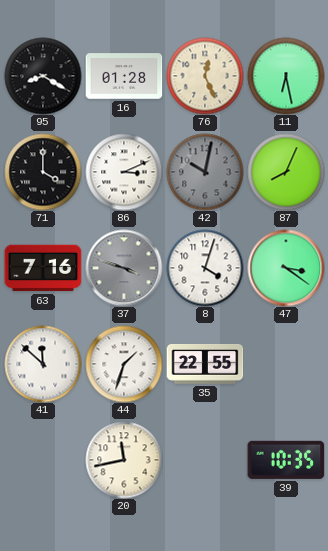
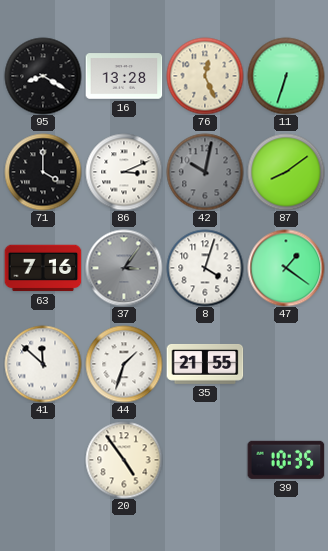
16: 01:28 -> 13:28
11: 6:28 -> 6:33
87: 8:04 -> 8:09
37: 3:48 -> 3:06
47: 3:21 -> 1:21
35: 22:55 -> 21:55
20: 11:43 -> 4:54
